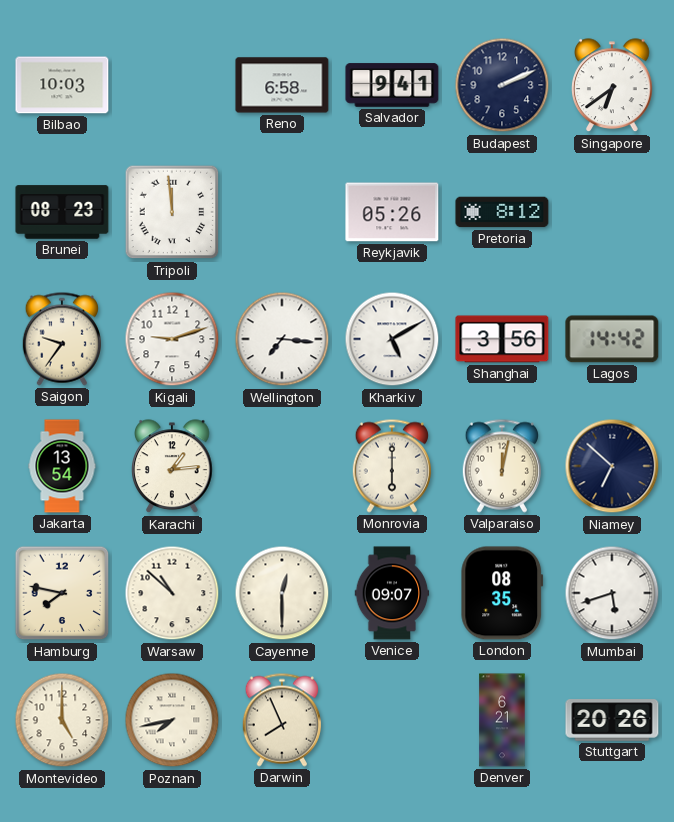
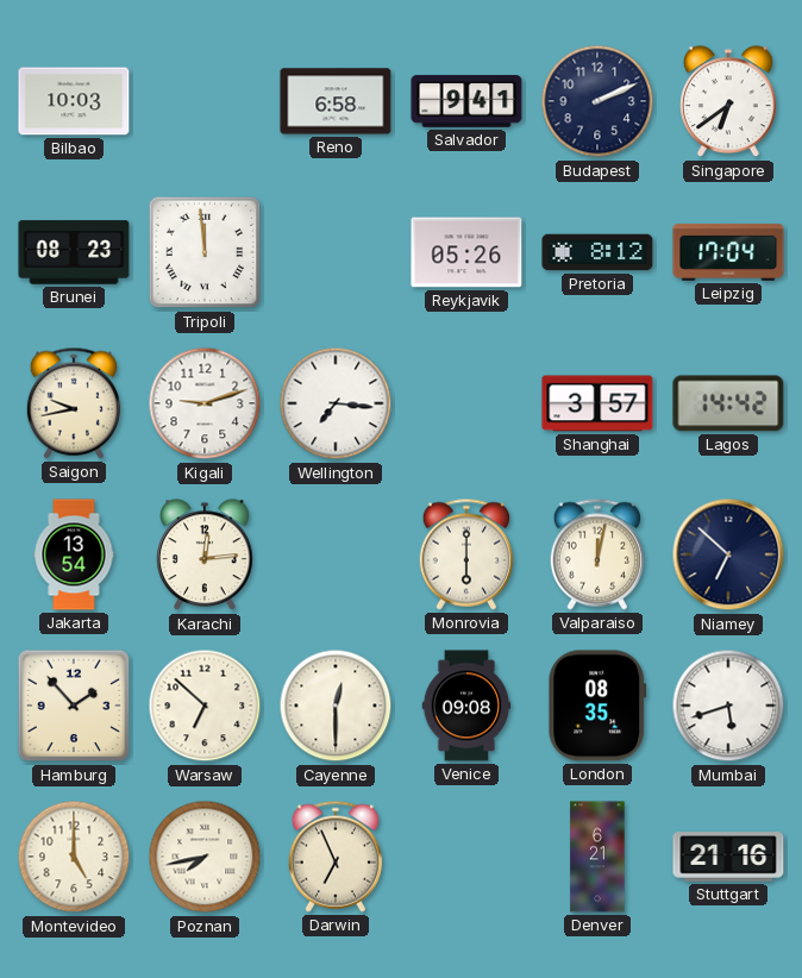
Leipzig: none -> 17:04
Saigon: 9:36 -> 9:43
Kharkiv: 5:10 -> none
Shanghai: 3:56 -> 3:57
Karachi: 1:14 -> 12:14
Hamburg: 7:47 -> 1:53
Warsaw: 10:52 -> 6:52
Venice: 09:07 -> 09:08
Darwin: 7:56 -> 6:56
Stuttgart: 20:26 -> 21:16
